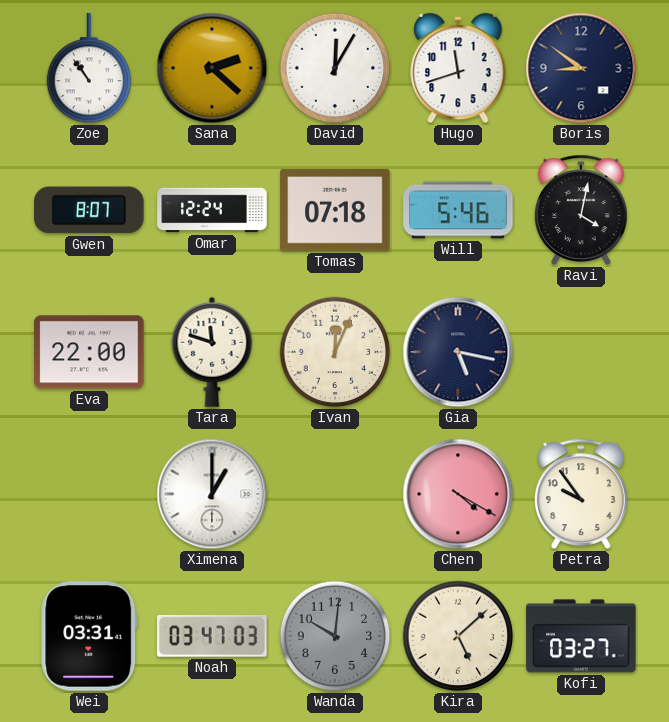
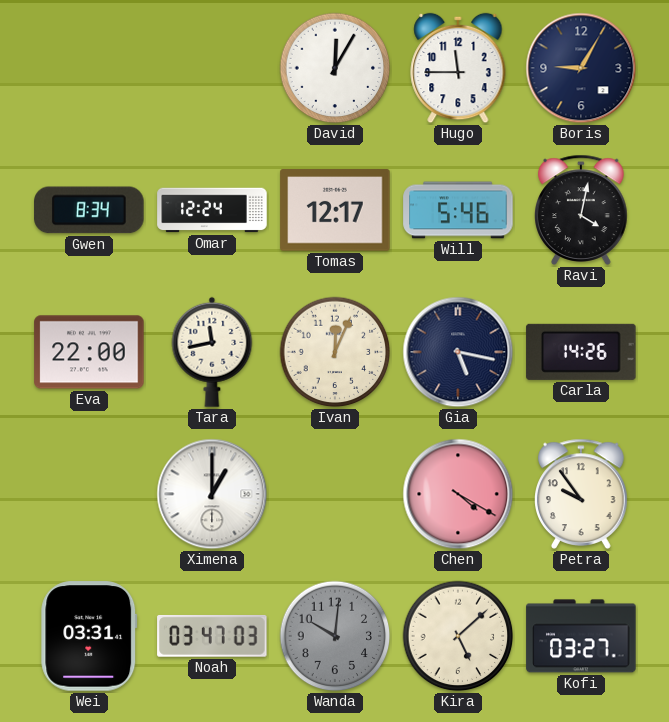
Zoe: 10:54 -> none
Sana: 2:22 -> none
Hugo: 11:42 -> 11:45
Boris: 8:51 -> 9:05
Gwen: 8:07 -> 8:34
Tomas: 07:18 -> 12:17
Tara: 11:48 -> 11:43
Carla: none -> 14:26
